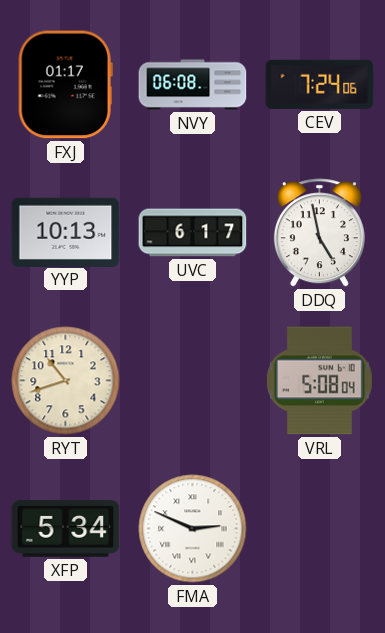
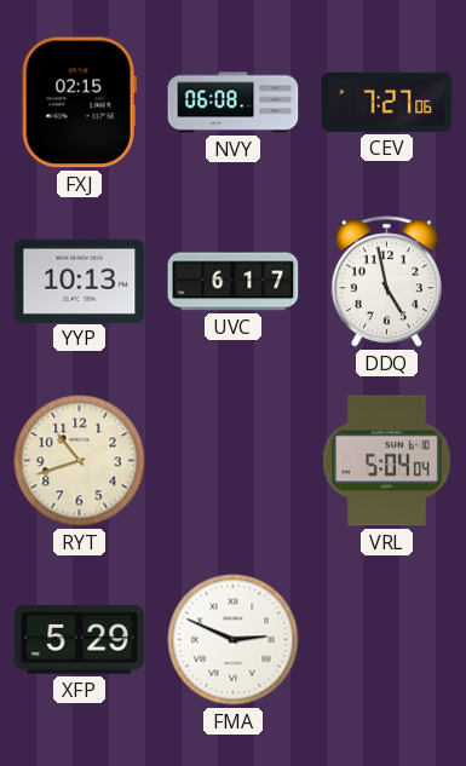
FXJ: 01:17 -> 02:15
CEV: 7:24 -> 7:27
VRL: 5:08 -> 5:04
XFP: 5:34 -> 5:29
